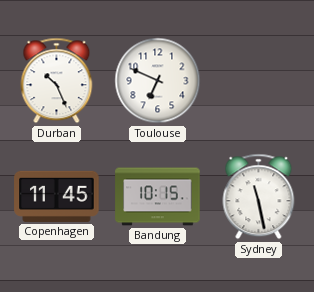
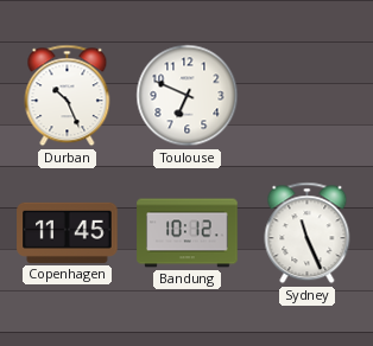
Bandung: 10:15 -> 10:12
Sydney: 11:28 -> 11:26
